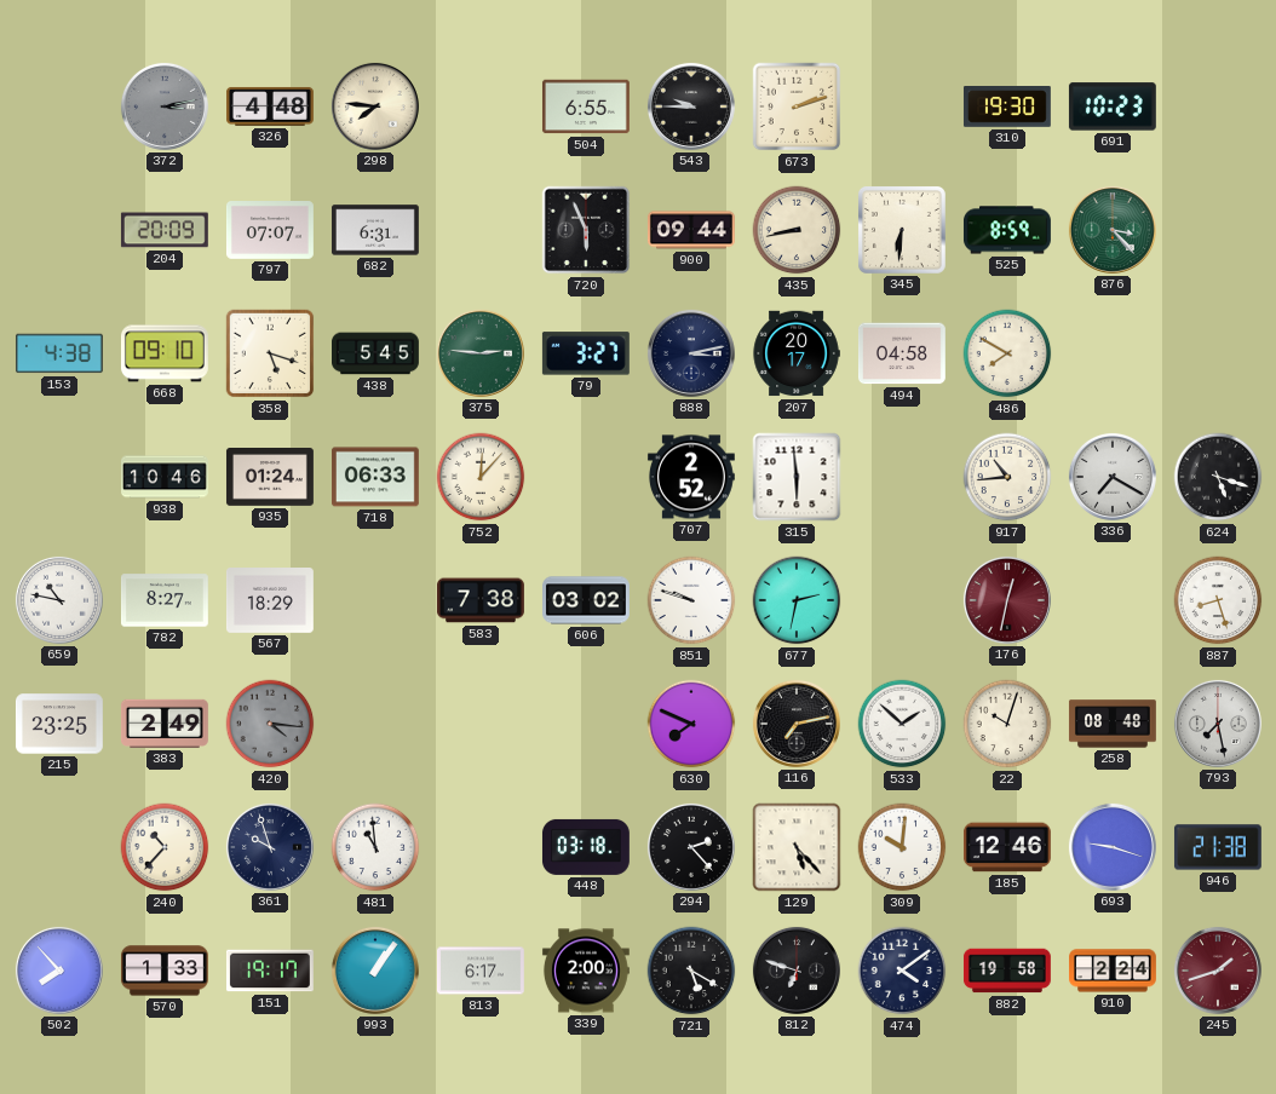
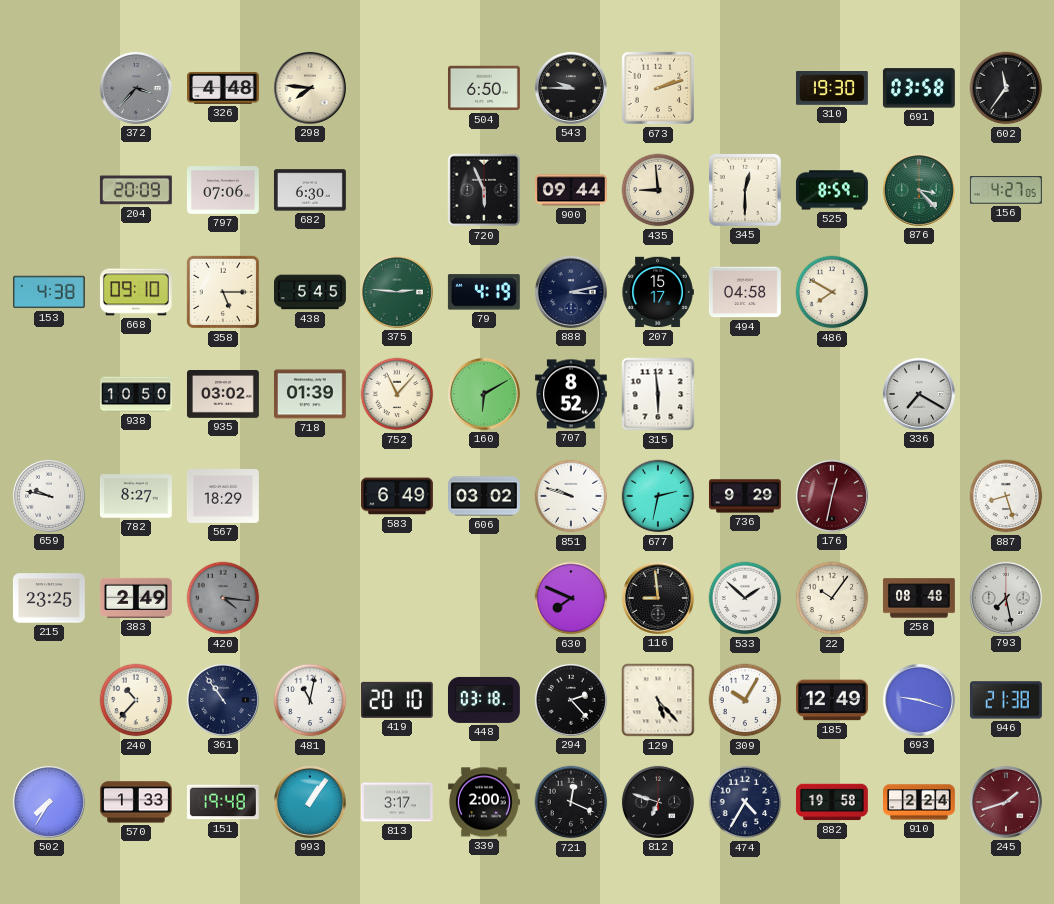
372: 3:13 -> 3:37
504: 6:55 -> 6:50
691: 10:23 -> 03:58
602: none -> 11:36
797: 07:07 -> 07:06
682: 6:31 -> 6:30
435: 8:43 -> 8:59
345: 6:31 -> 12:30
156: none -> 4:27
358: 5:18 -> 5:15
79: 3:27 -> 4:19
207: 20:17 -> 15:17
938: 10:46 -> 10:50
935: 01:24 -> 03:02
718: 06:33 -> 01:39
752: 12:07 -> 11:07
160: none -> 6:10
707: 2:52 -> 8:52
917: 10:44 -> none
624: 5:18 -> none
659: 10:47 -> 9:47
583: 7:38 -> 6:49
736: none -> 9:29
116: 7:13 -> 8:59
22: 10:03 -> 10:06
361: 9:57 -> 10:54
481: 10:59 -> 11:02
419: none -> 20:10
309: 10:01 -> 10:05
185: 12:46 -> 12:49
502: 7:53 -> 7:35
151: 19:17 -> 19:48
813: 6:17 -> 3:17
721: 5:20 -> 12:19
474: 4:09 -> 4:35
